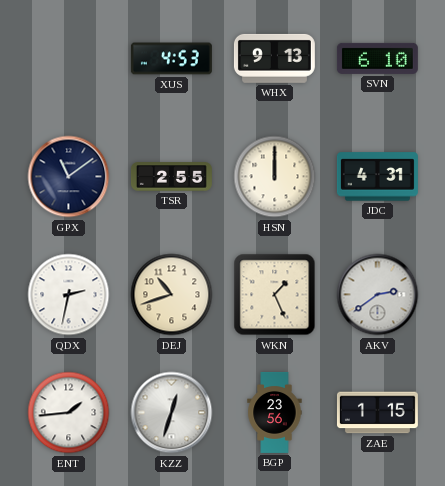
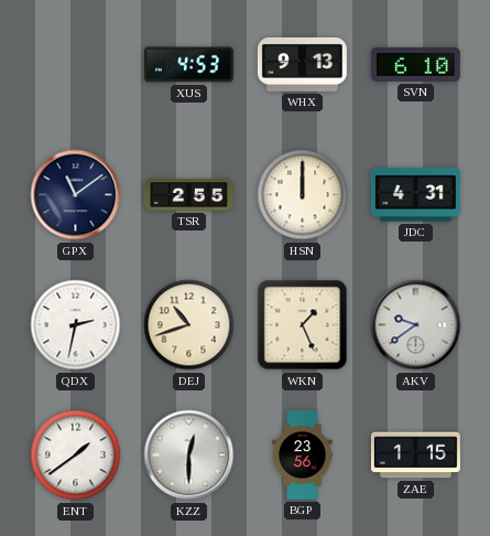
AKV: 2:39 -> 9:39
ENT: 1:44 -> 1:39
KZZ: 12:33 -> 12:30
